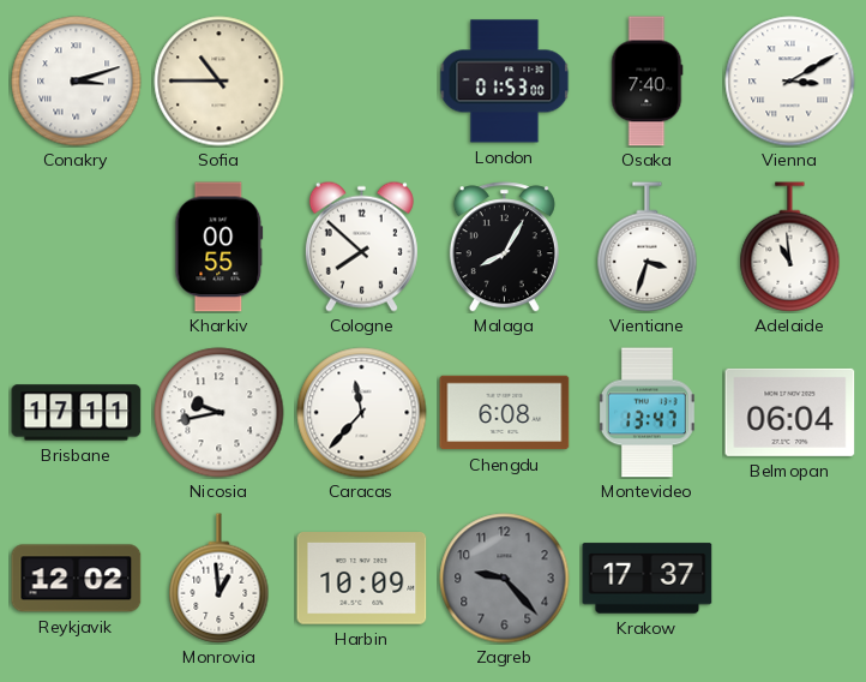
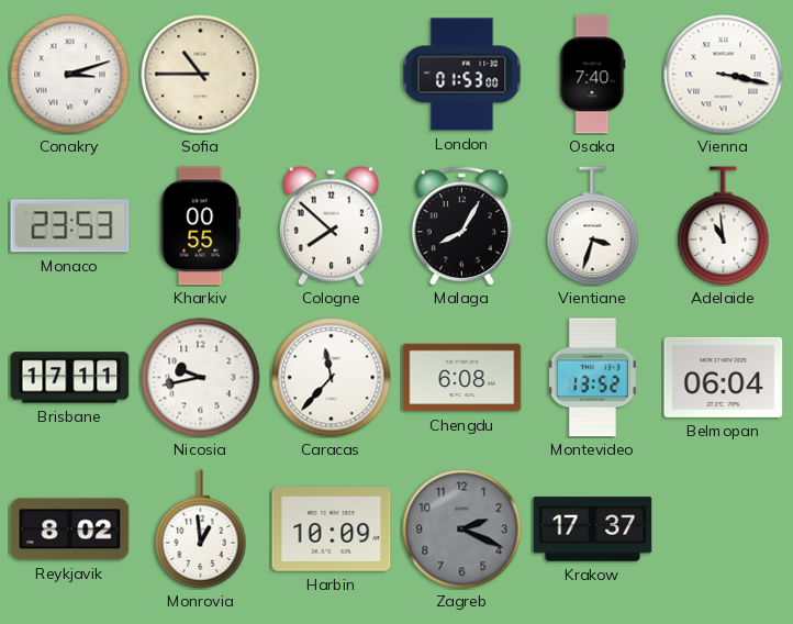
Vienna: 3:10 -> 3:17
Monaco: none -> 23:53
Montevideo: 13:47 -> 13:52
Reykjavik: 12:02 -> 8:02
Zagreb: 9:23 -> 2:19
